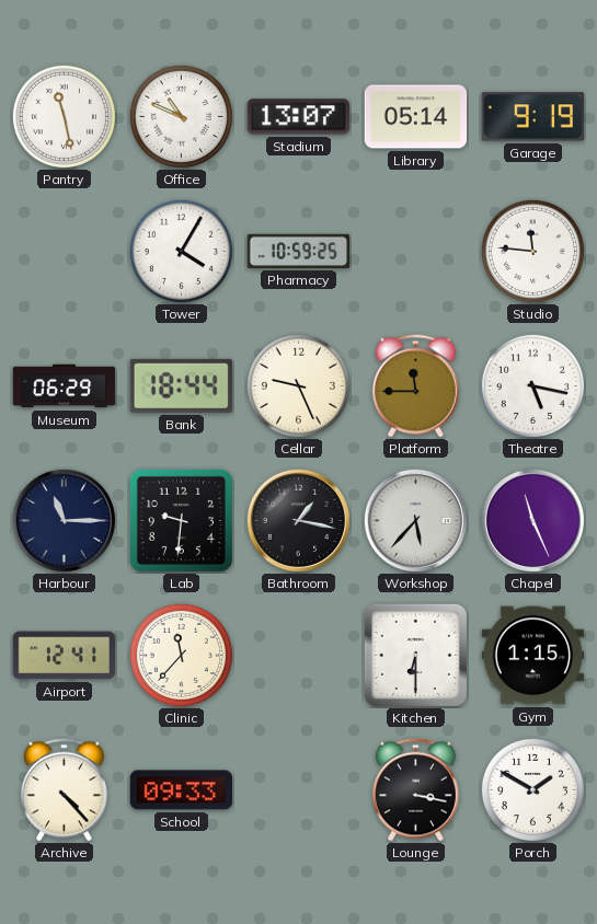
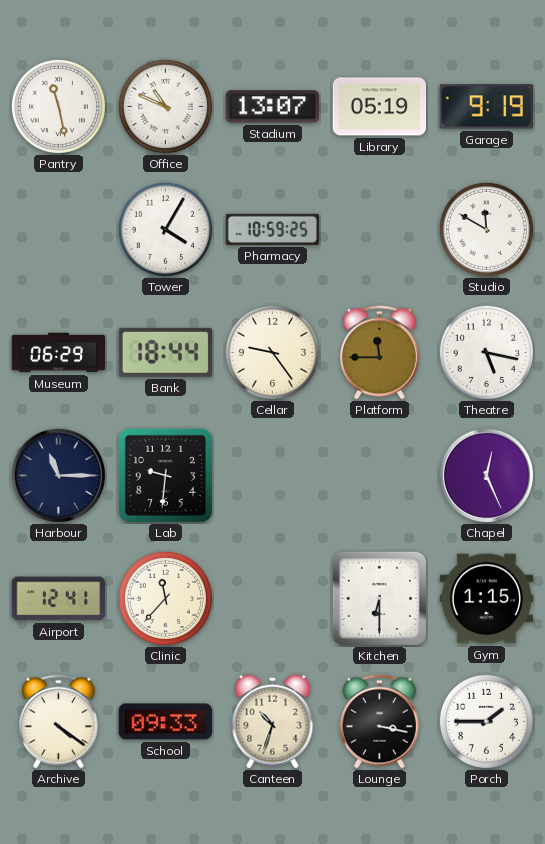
Library: 05:14 -> 05:19
Studio: 11:46 -> 11:50
Cellar: 9:26 -> 9:24
Bathroom: 1:17 -> none
Workshop: 5:37 -> none
Chapel: 11:26 -> 12:26
Archive: 4:23 -> 4:21
Canteen: none -> 10:33
Porch: 1:50 -> 1:45
